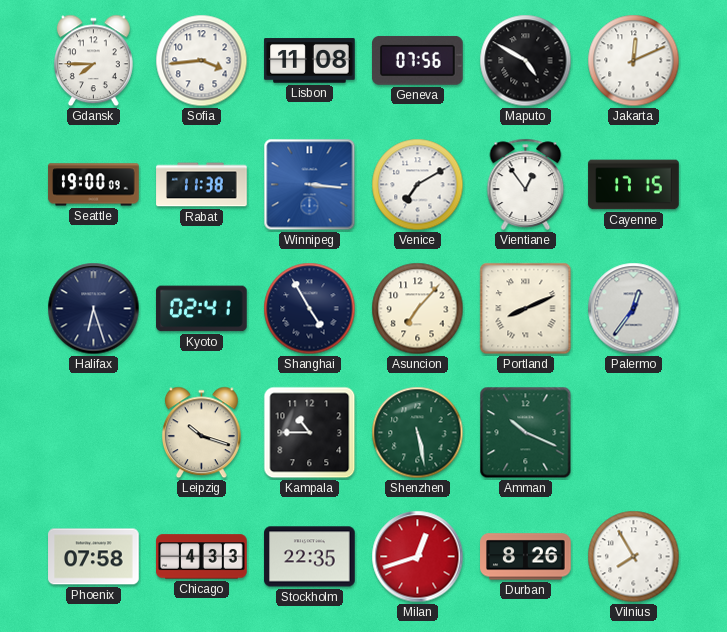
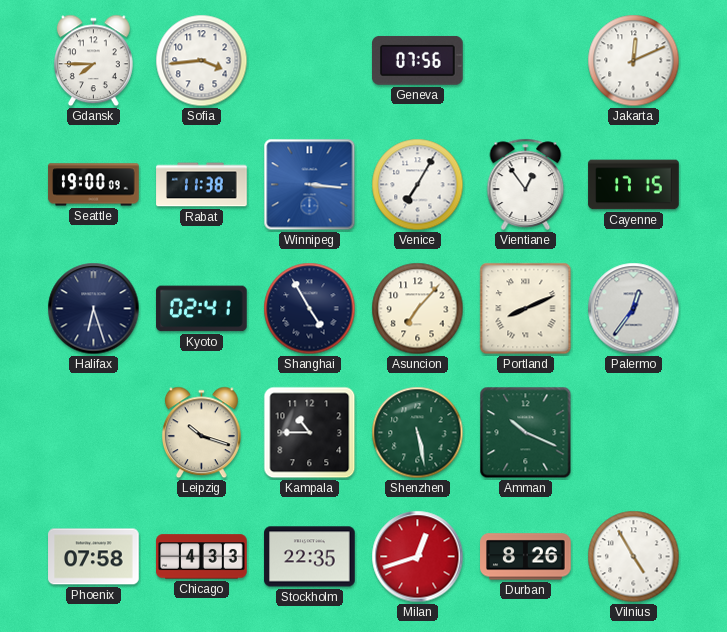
Lisbon: 11:08 -> none
Maputo: 4:50 -> none
Venice: 7:10 -> 7:05
Vilnius: 7:55 -> 4:55
